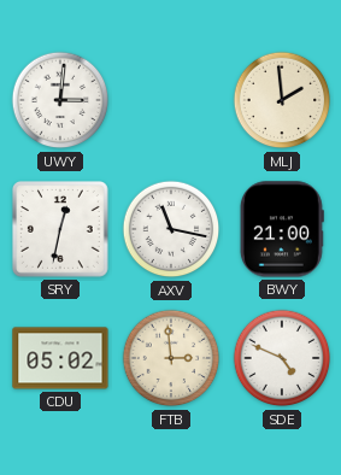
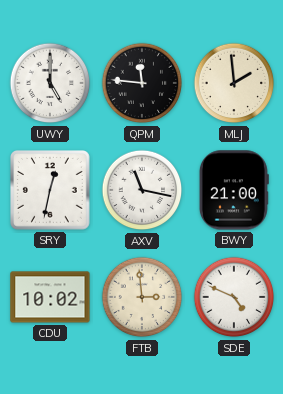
UWY: 3:01 -> 5:00
QPM: none -> 11:46
CDU: 05:02 -> 10:02
